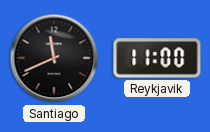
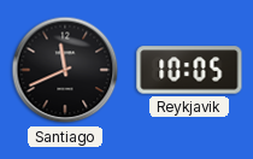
Reykjavik: 11:00 -> 10:05
